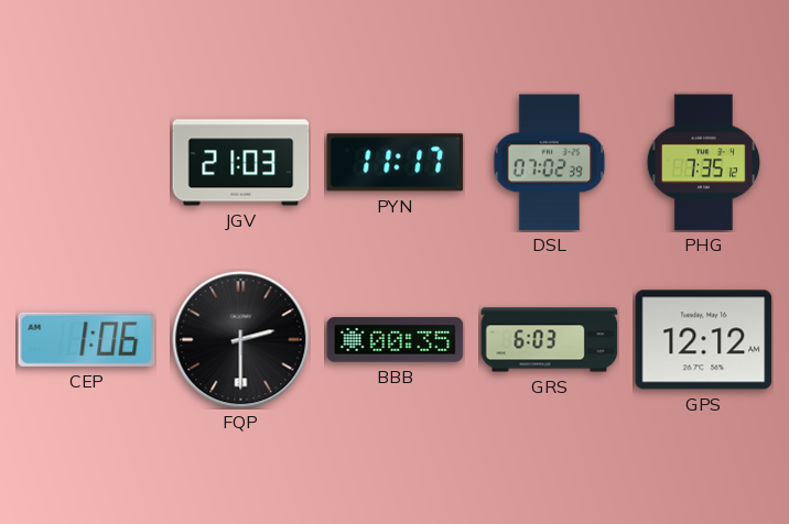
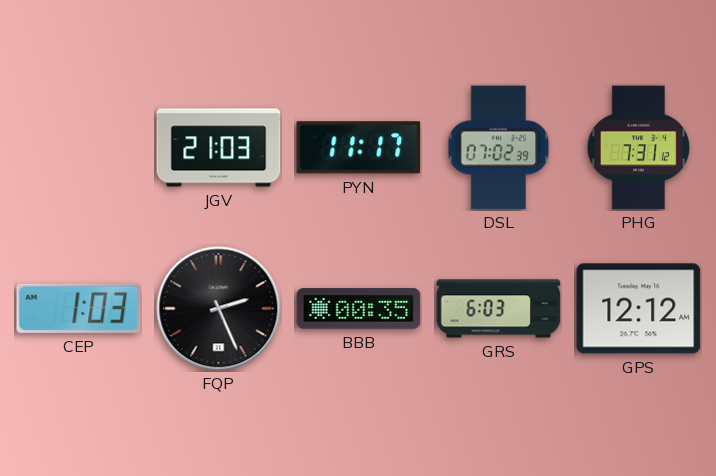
PHG: 7:35 -> 7:31
CEP: 1:06 -> 1:03
FQP: 2:30 -> 2:26
